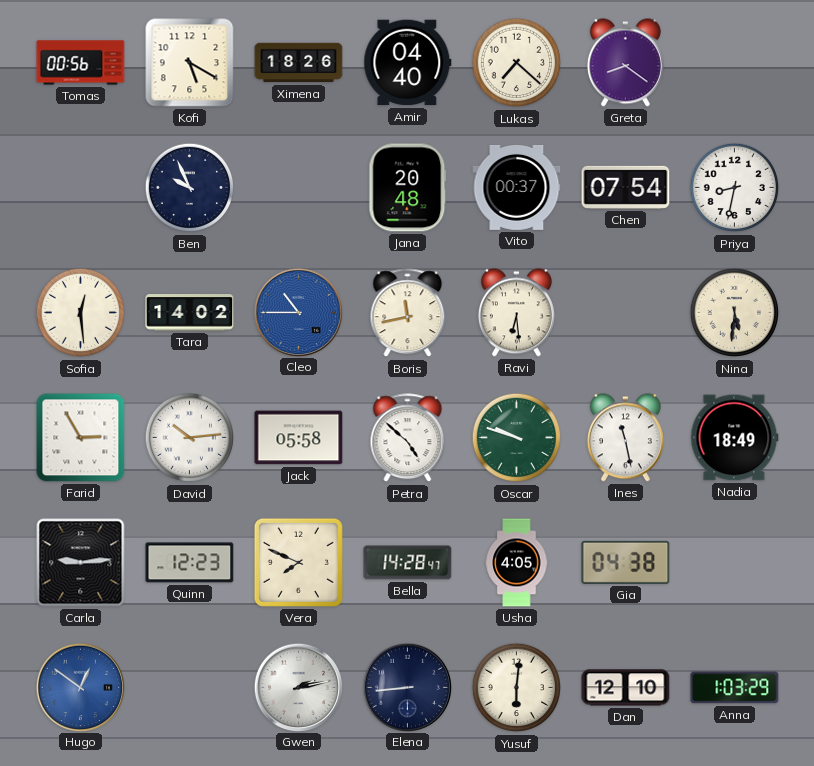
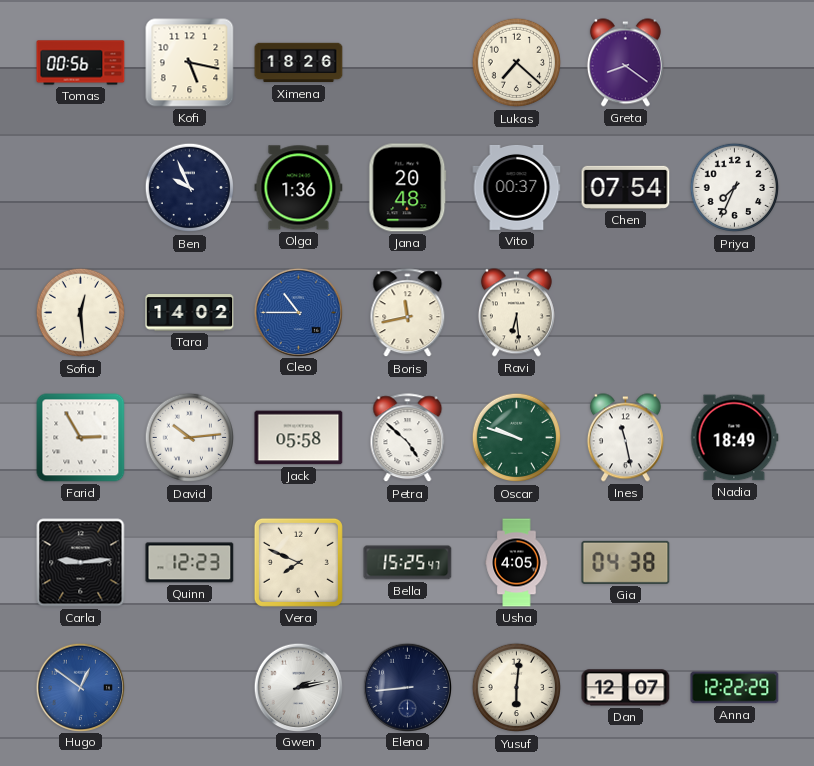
Kofi: 5:20 -> 5:17
Amir: 04:40 -> none
Olga: none -> 1:36
Priya: 8:32 -> 7:34
Nina: 5:31 -> none
Bella: 14:28 -> 15:25
Dan: 12:10 -> 12:07
Anna: 1:03 -> 12:22
